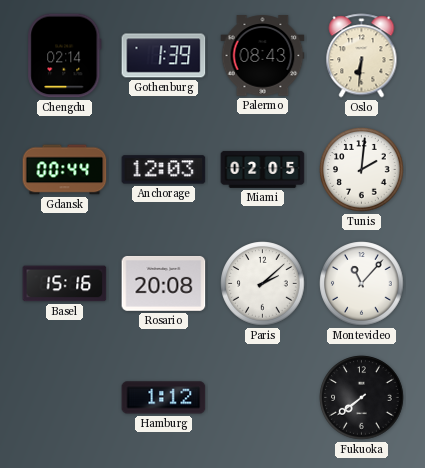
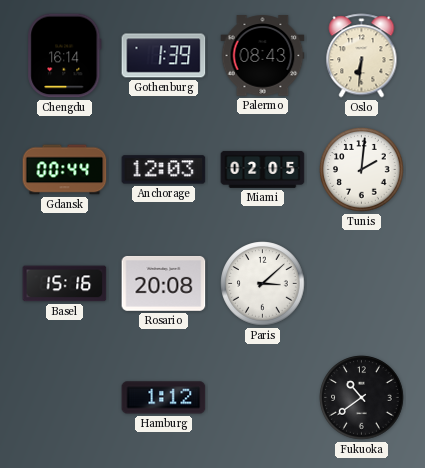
Chengdu: 02:14 -> 16:14
Paris: 2:08 -> 3:08
Montevideo: 11:07 -> none
Fukuoka: 7:39 -> 10:39
